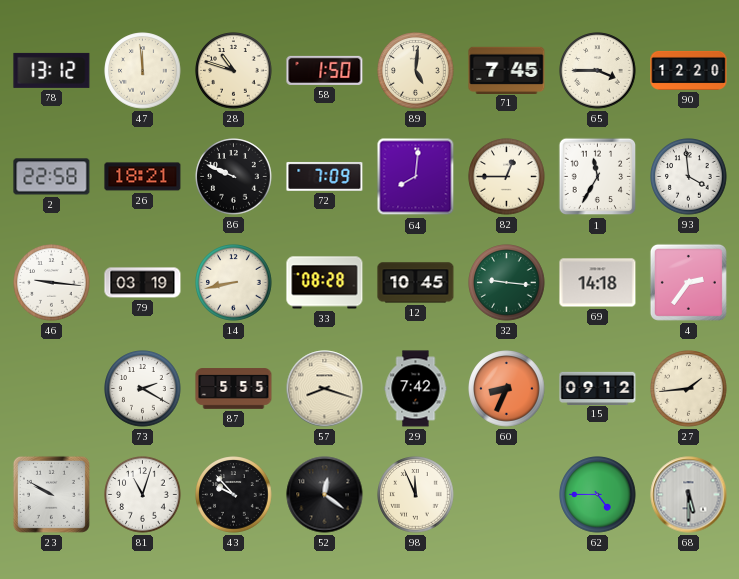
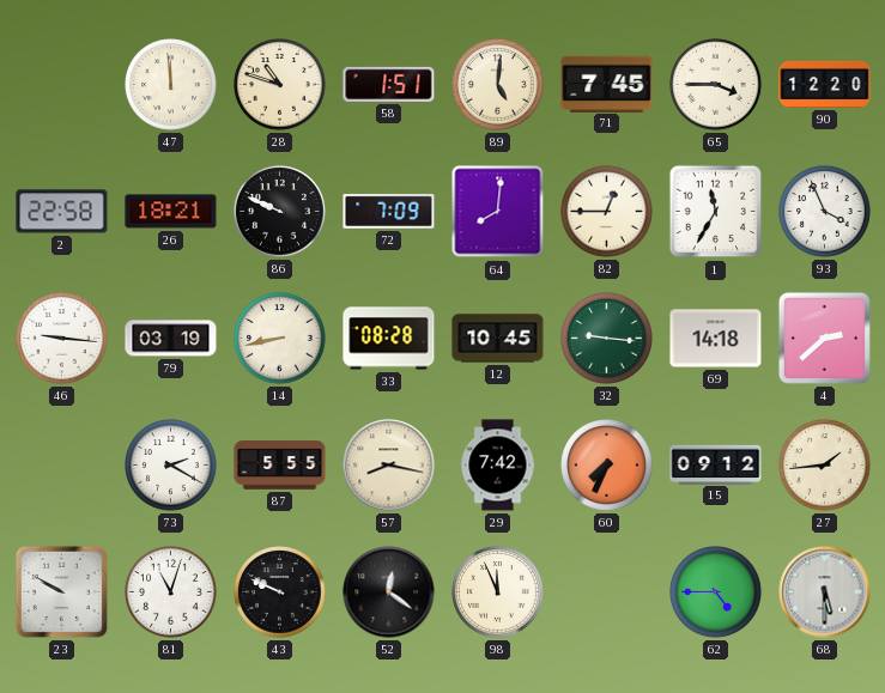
78: 13:12 -> none
58: 1:50 -> 1:51
93: 3:59 -> 3:56
4: 2:36 -> 2:38
57: 8:18 -> 8:17
60: 8:34 -> 7:34
43: 9:53 -> 9:49
